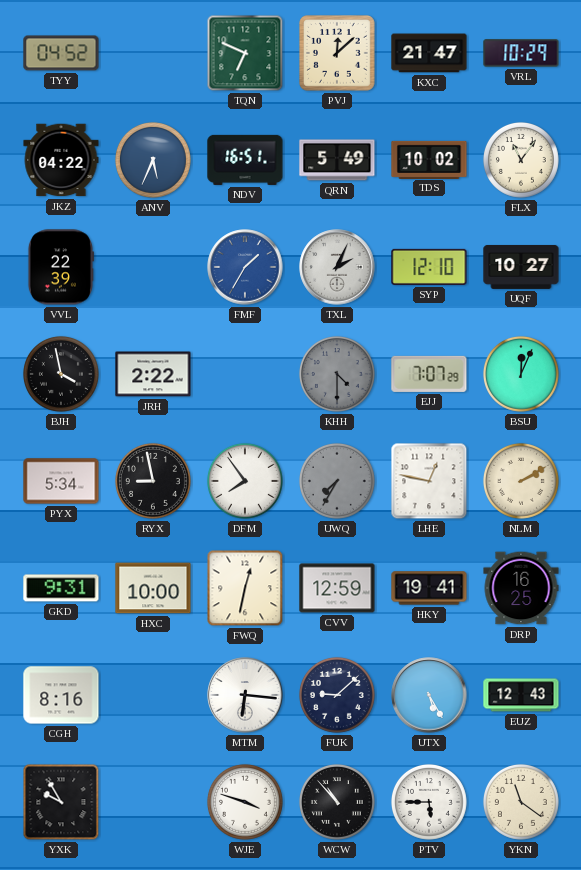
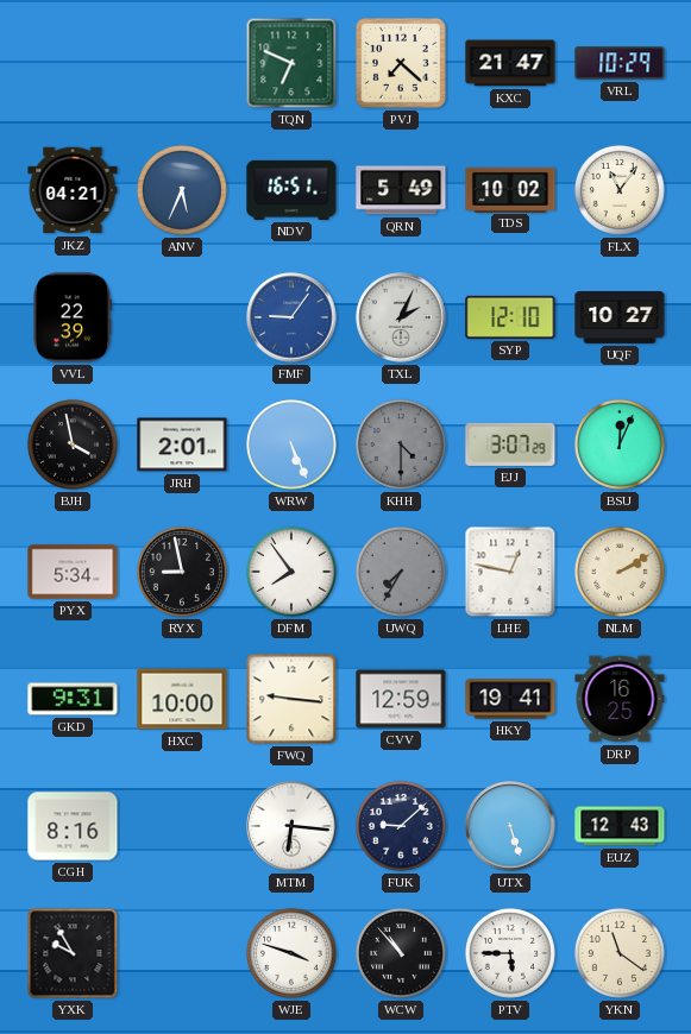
TYY: 04:52 -> none
PVJ: 12:08 -> 7:22
JKZ: 04:22 -> 04:21
FMF: 1:35 -> 9:06
JRH: 2:22 -> 2:01
WRW: none -> 5:26
EJJ: 7:07 -> 3:07
FWQ: 12:32 -> 9:16
UTX: 5:25 -> 5:27
